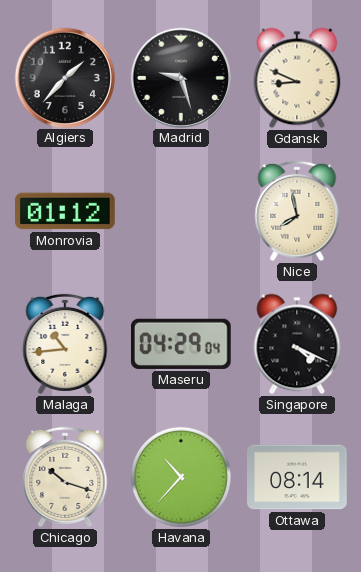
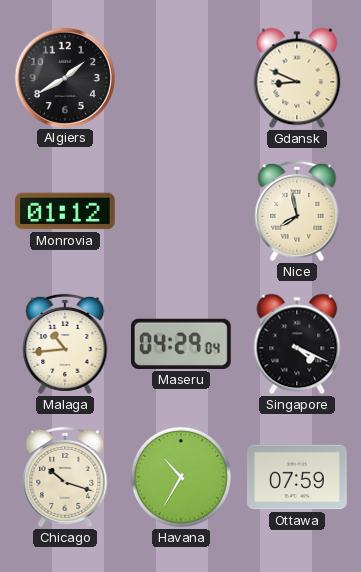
Algiers: 1:37 -> 1:40
Madrid: 9:27 -> none
Havana: 10:37 -> 10:35
Ottawa: 08:14 -> 07:59
